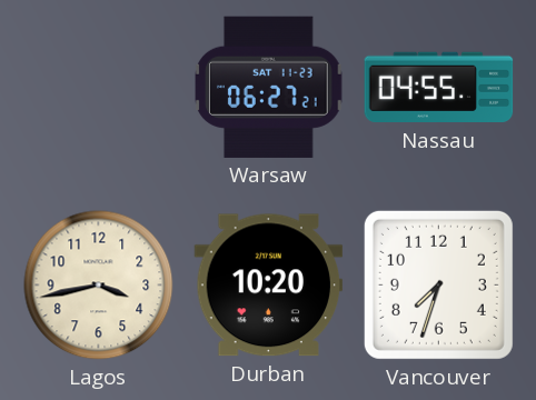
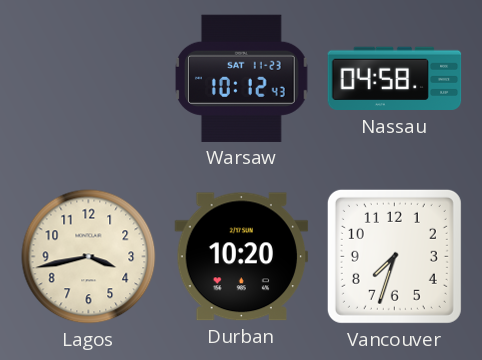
Warsaw: 06:27 -> 10:12
Nassau: 04:55 -> 04:58
